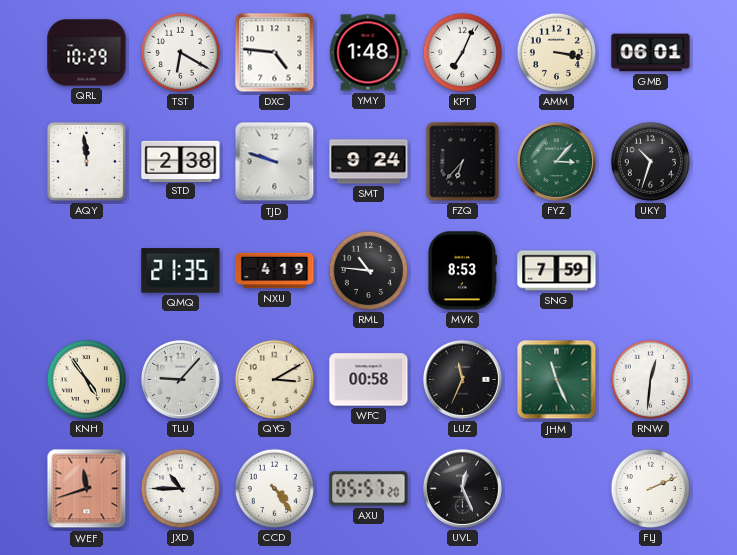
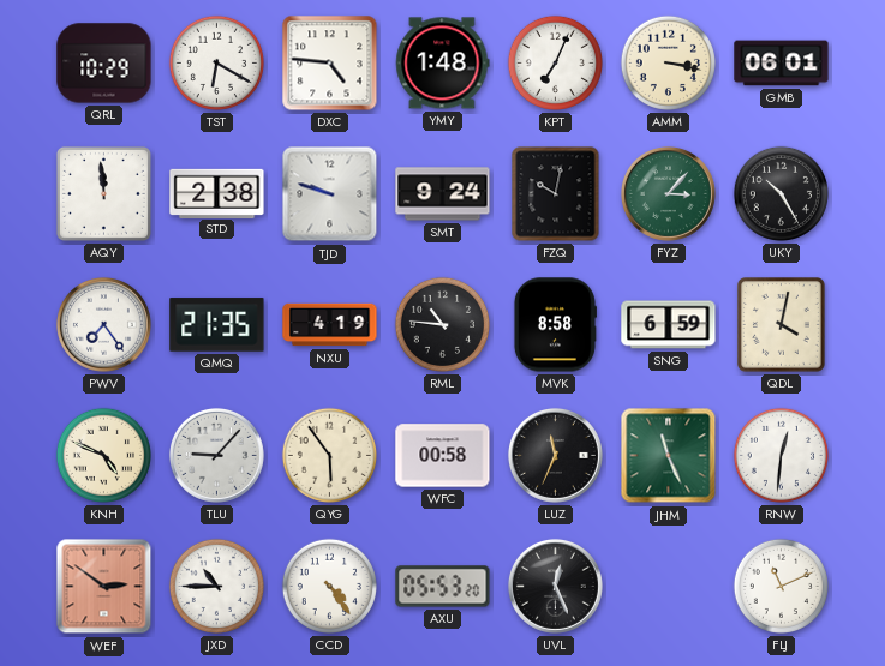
FZQ: 6:37 -> 10:02
UKY: 10:33 -> 10:25
PWV: none -> 7:24
MVK: 8:53 -> 8:58
SNG: 7:59 -> 6:59
QDL: none -> 4:02
KNH: 4:54 -> 4:49
QYG: 3:10 -> 5:54
WEF: 11:42 -> 2:51
AXU: 05:57 -> 05:53
FLJ: 2:11 -> 11:11
